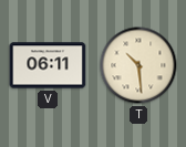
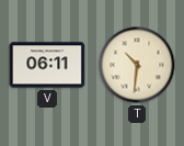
T: 10:29 -> 10:31
